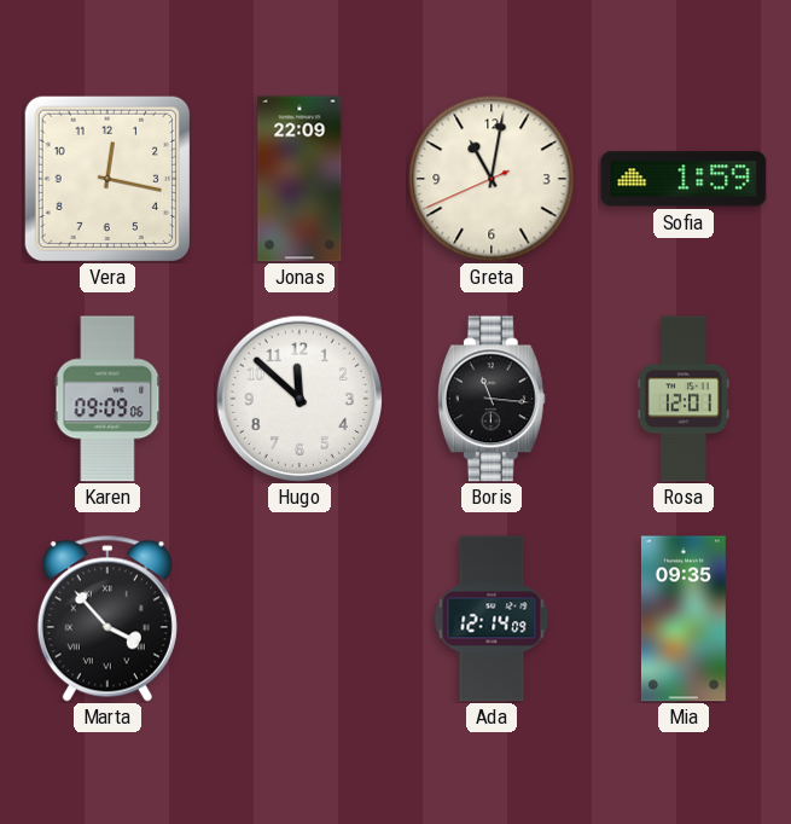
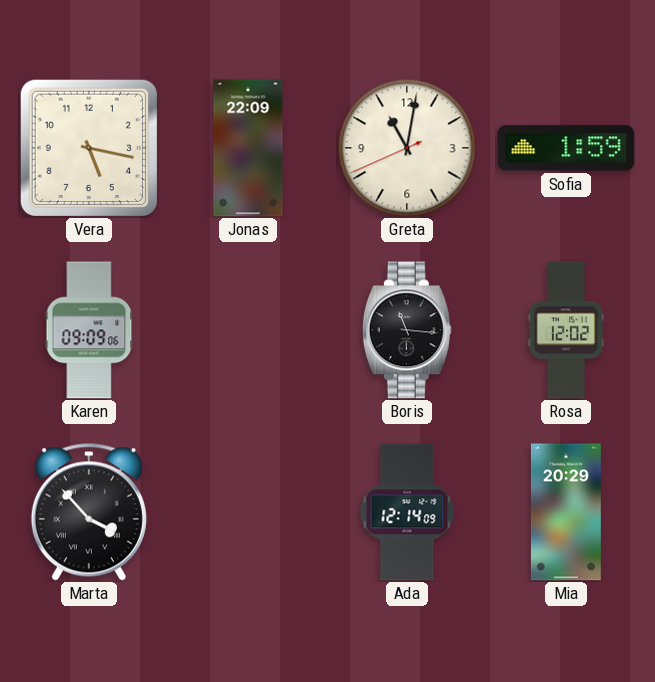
Vera: 12:17 -> 5:17
Hugo: 11:52 -> none
Rosa: 12:01 -> 12:02
Mia: 09:35 -> 20:29
